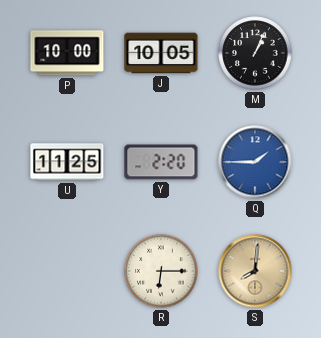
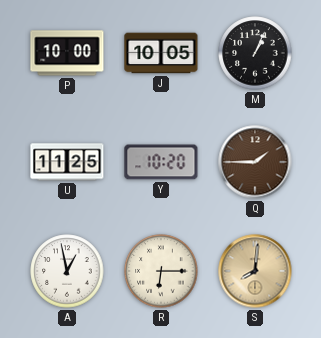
Y: 2:20 -> 10:20
Q dial: blue -> brown
A: none -> 12:58
